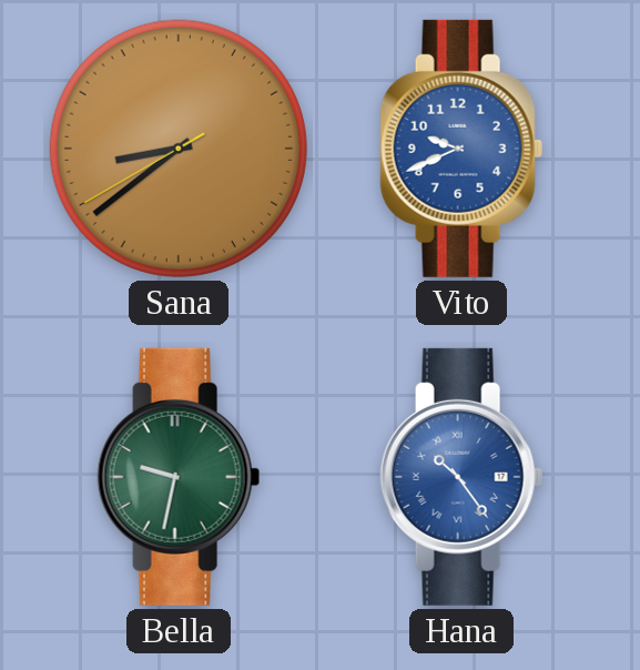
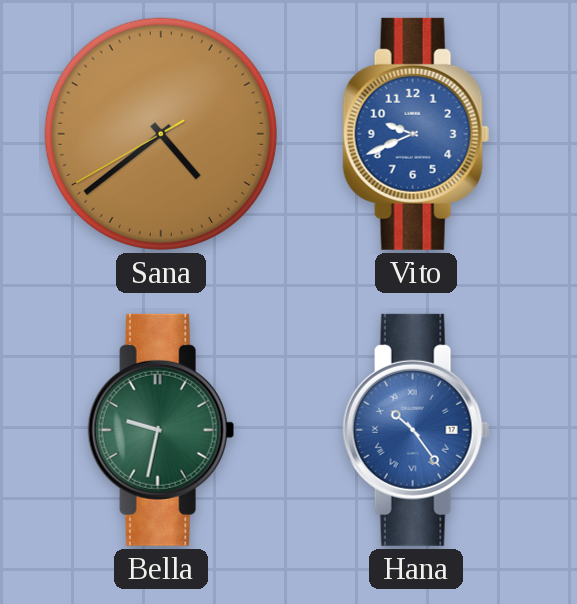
Sana: 8:38 -> 4:38
